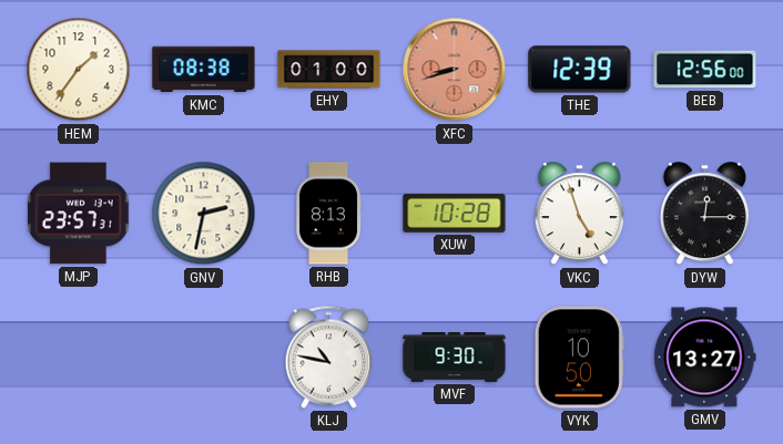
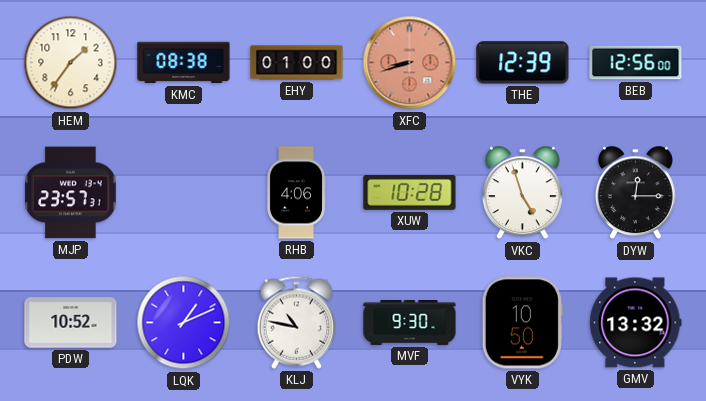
GNV: 2:32 -> none
RHB: 8:13 -> 4:06
PDW: none -> 10:52
LQK: none -> 1:11
GMV: 13:27 -> 13:32
